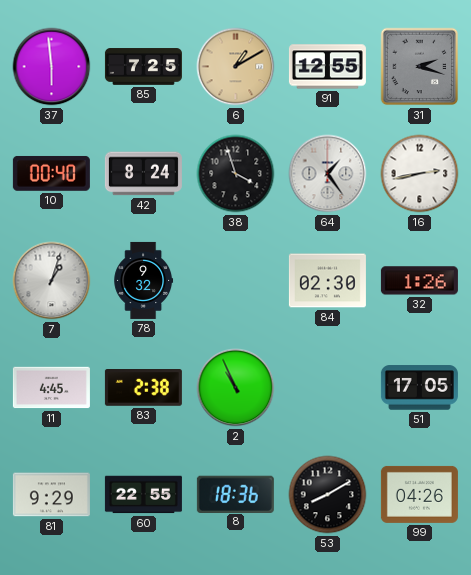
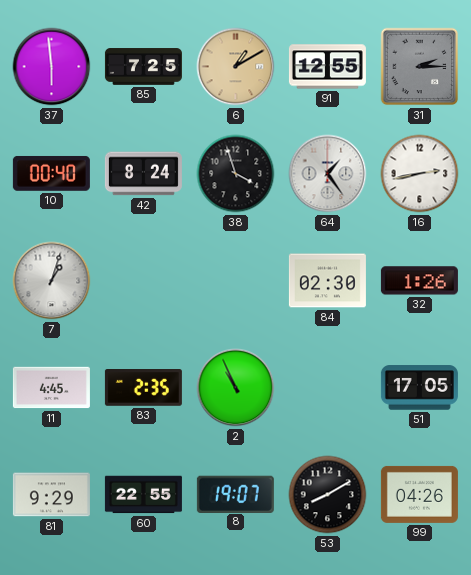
31: 2:18 -> 2:15
78: 9:32 -> none
83: 2:38 -> 2:35
8: 18:36 -> 19:07
